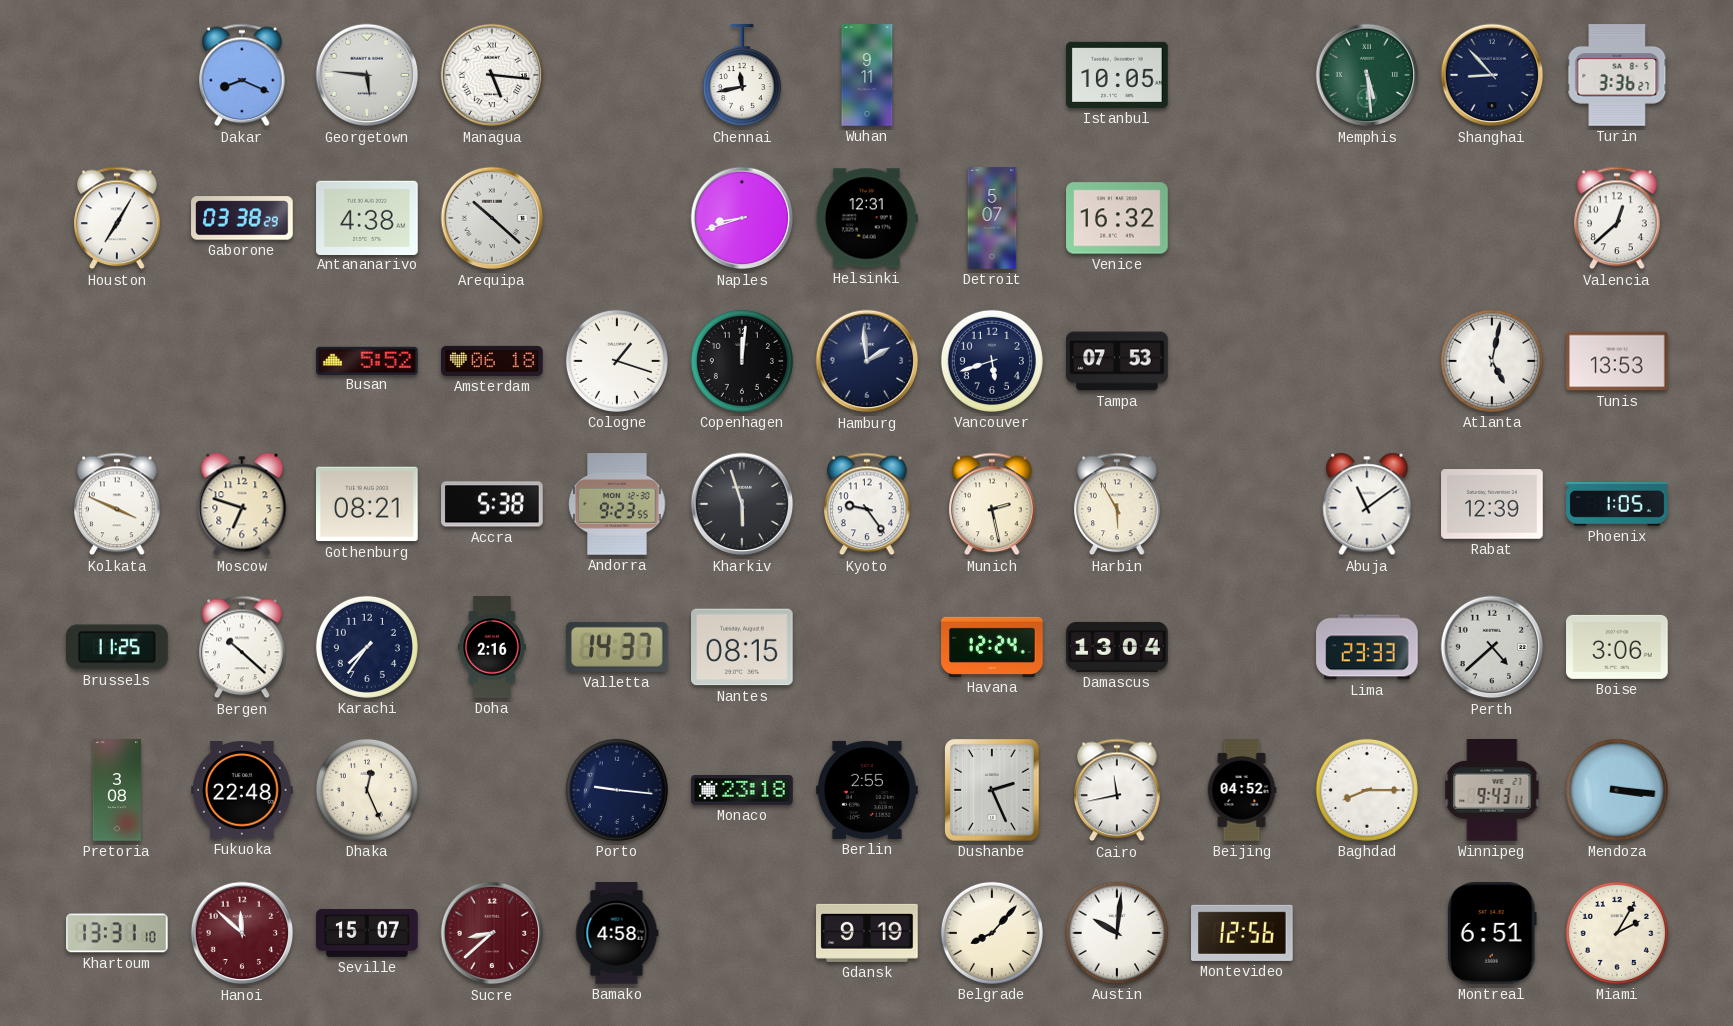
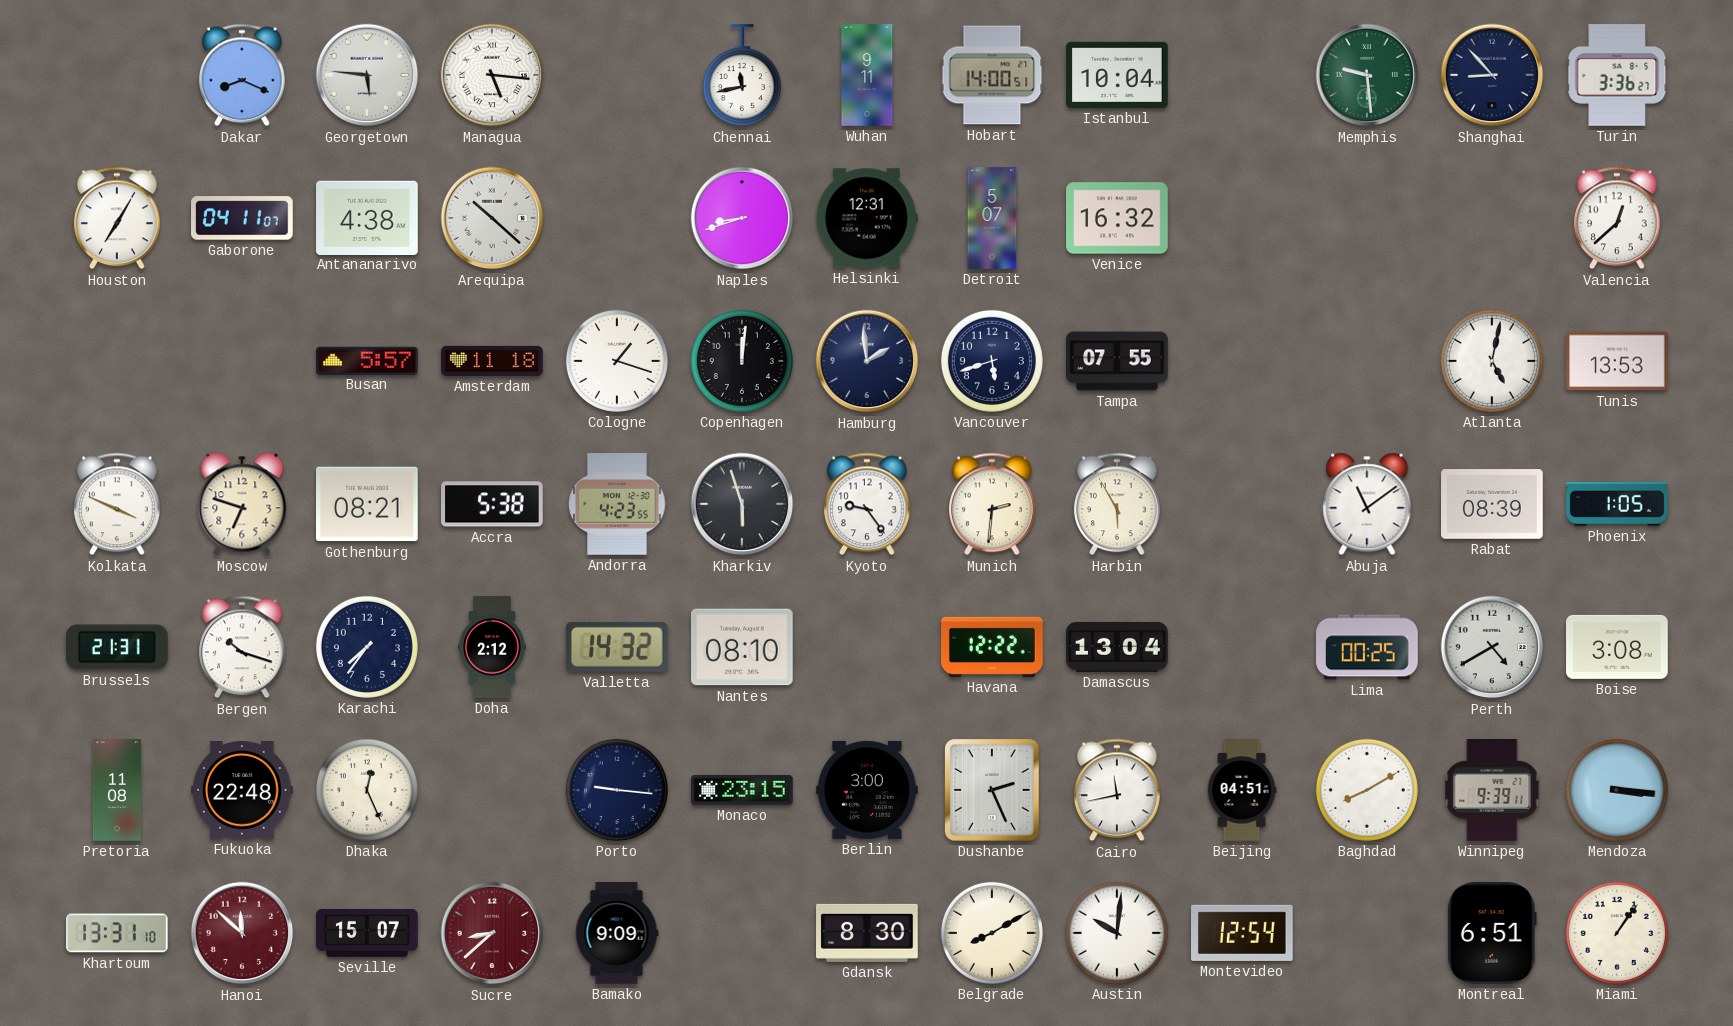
Hobart: none -> 14:00
Istanbul: 10:05 -> 10:04
Memphis: 5:29 -> 9:29
Gaborone: 03:38 -> 04:11
Busan: 5:52 -> 5:57
Amsterdam: 06:18 -> 11:18
Tampa: 07:53 -> 07:55
Andorra: 9:23 -> 4:23
Munich: 2:28 -> 2:31
Rabat: 12:39 -> 08:39
Brussels: 11:25 -> 21:31
Bergen: 10:22 -> 10:18
Doha: 2:16 -> 2:12
Valletta: 14:37 -> 14:32
Nantes: 08:15 -> 08:10
Havana: 12:24 -> 12:22
Lima: 23:33 -> 00:25
Perth: 4:38 -> 4:40
Boise: 3:06 -> 3:08
Pretoria: 3:08 -> 11:08
Monaco: 23:18 -> 23:15
Berlin: 2:55 -> 3:00
Beijing: 04:52 -> 04:51
Baghdad: 8:15 -> 8:10
Winnipeg: 9:43 -> 9:39
Bamako: 4:58 -> 9:09
Gdansk: 9:19 -> 8:30
Belgrade: 8:07 -> 8:10
Montevideo: 12:56 -> 12:54
Miami: 2:05 -> 1:06
